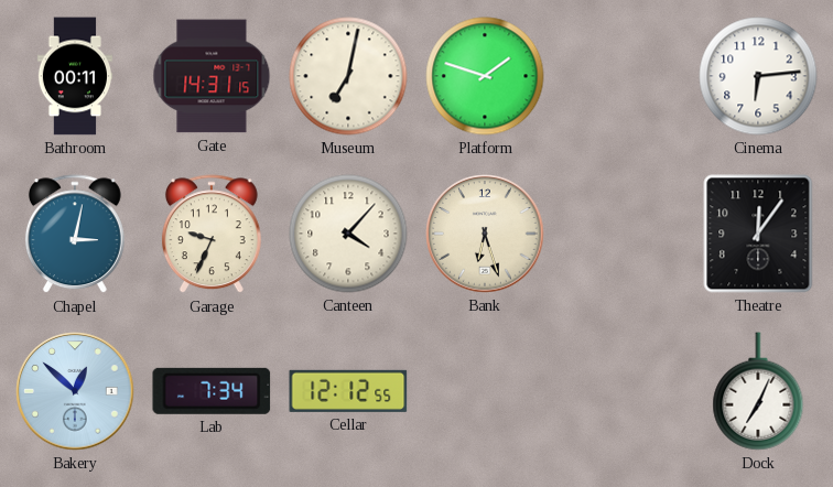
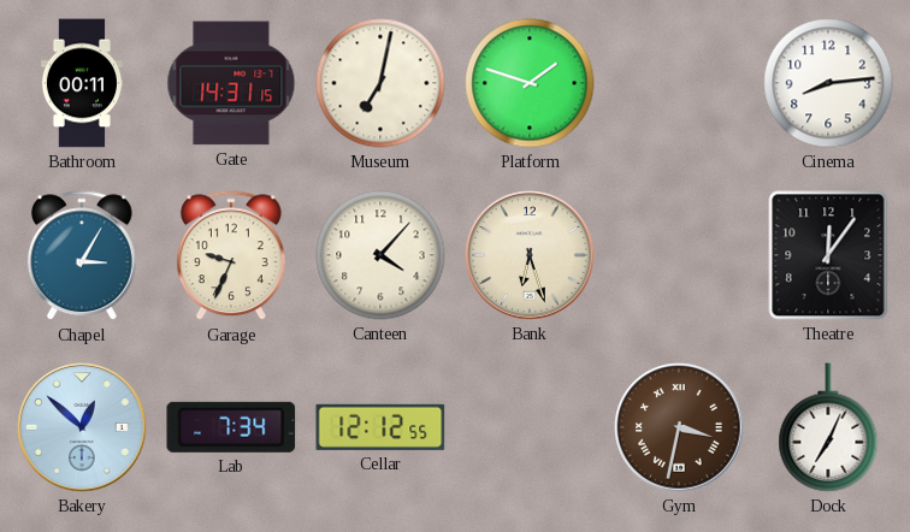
Cinema: 6:14 -> 8:14
Chapel: 3:02 -> 3:05
Gym: none -> 3:32
